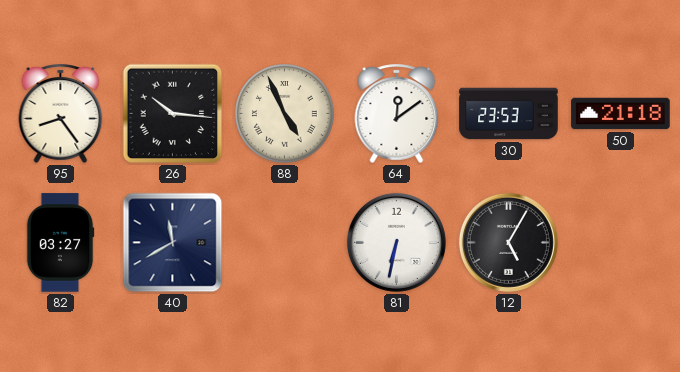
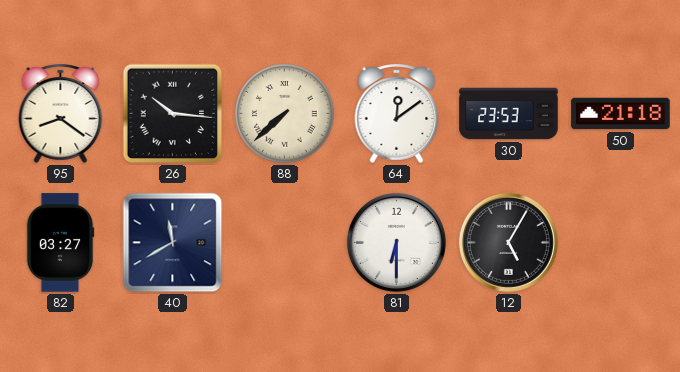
95: 8:24 -> 8:21
88: 4:56 -> 7:38
81: 6:32 -> 6:30
